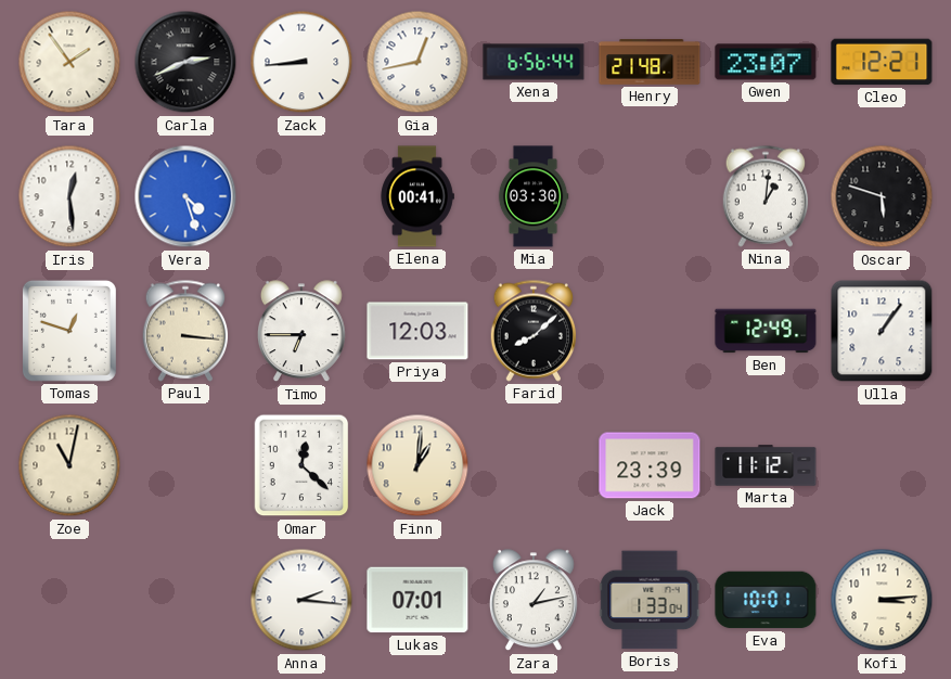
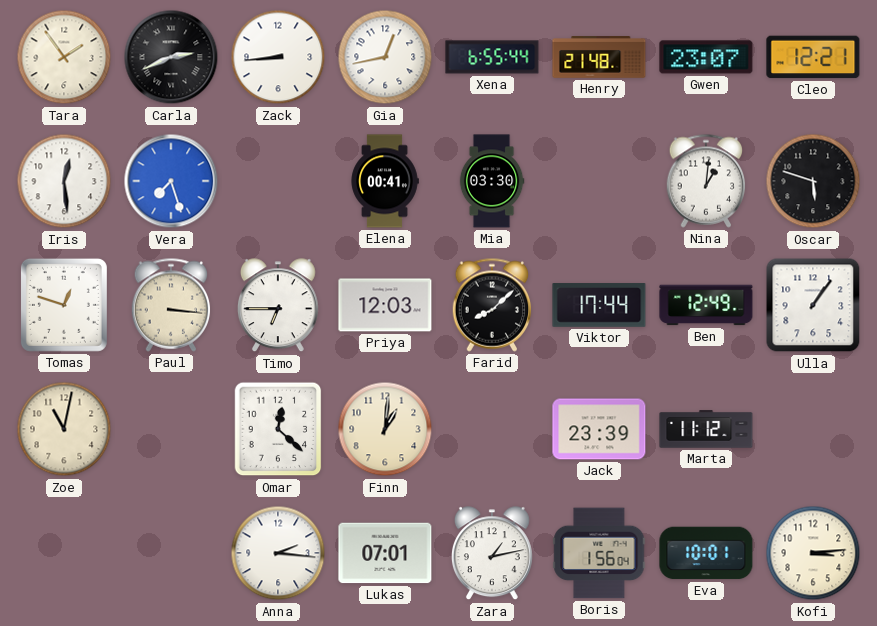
Xena: 6:56 -> 6:55
Vera: 4:27 -> 7:27
Viktor: none -> 17:44
Boris: 1:33 -> 1:56
